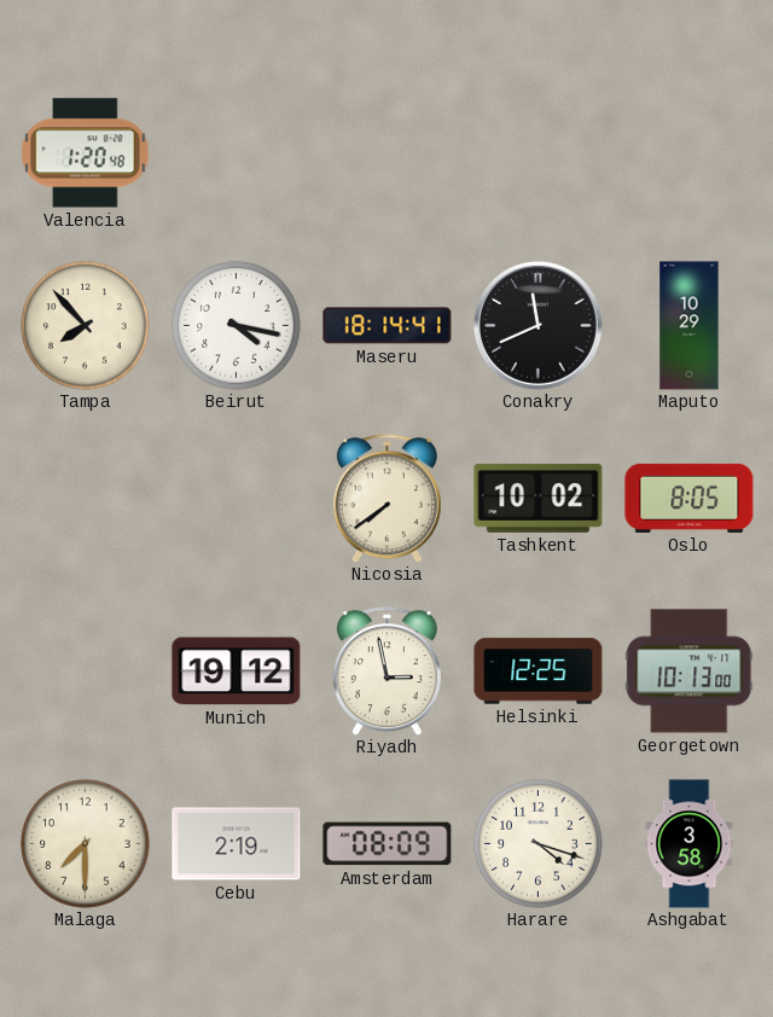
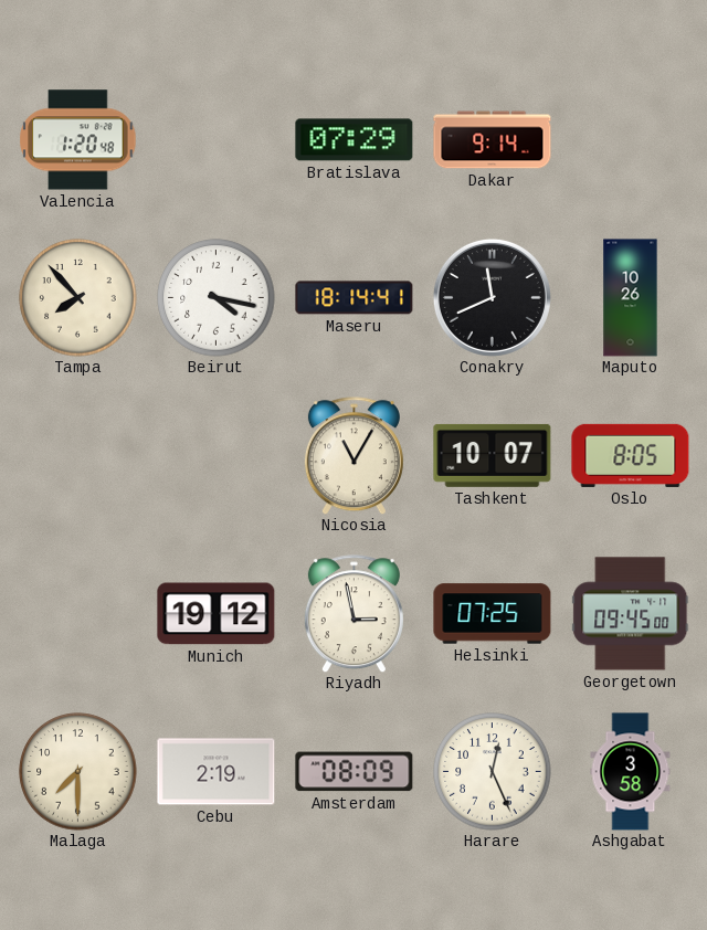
Bratislava: none -> 07:29
Dakar: none -> 9:14
Maputo: 10:29 -> 10:26
Nicosia: 7:39 -> 11:05
Tashkent: 10:02 -> 10:07
Helsinki: 12:25 -> 07:25
Georgetown: 10:13 -> 09:45
Harare: 4:18 -> 12:26
